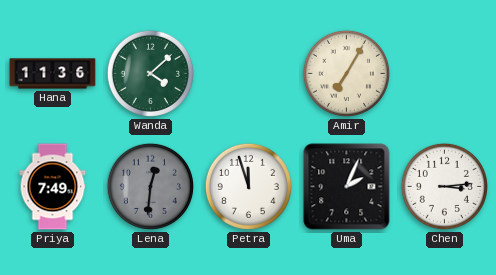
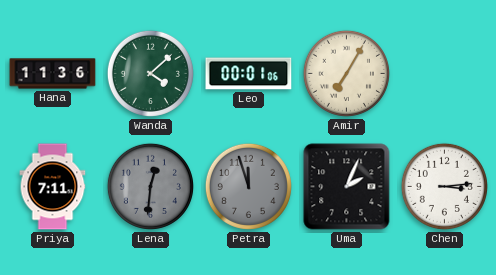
Leo: none -> 00:01
Priya: 7:49 -> 7:11
Petra dial: white -> grey
